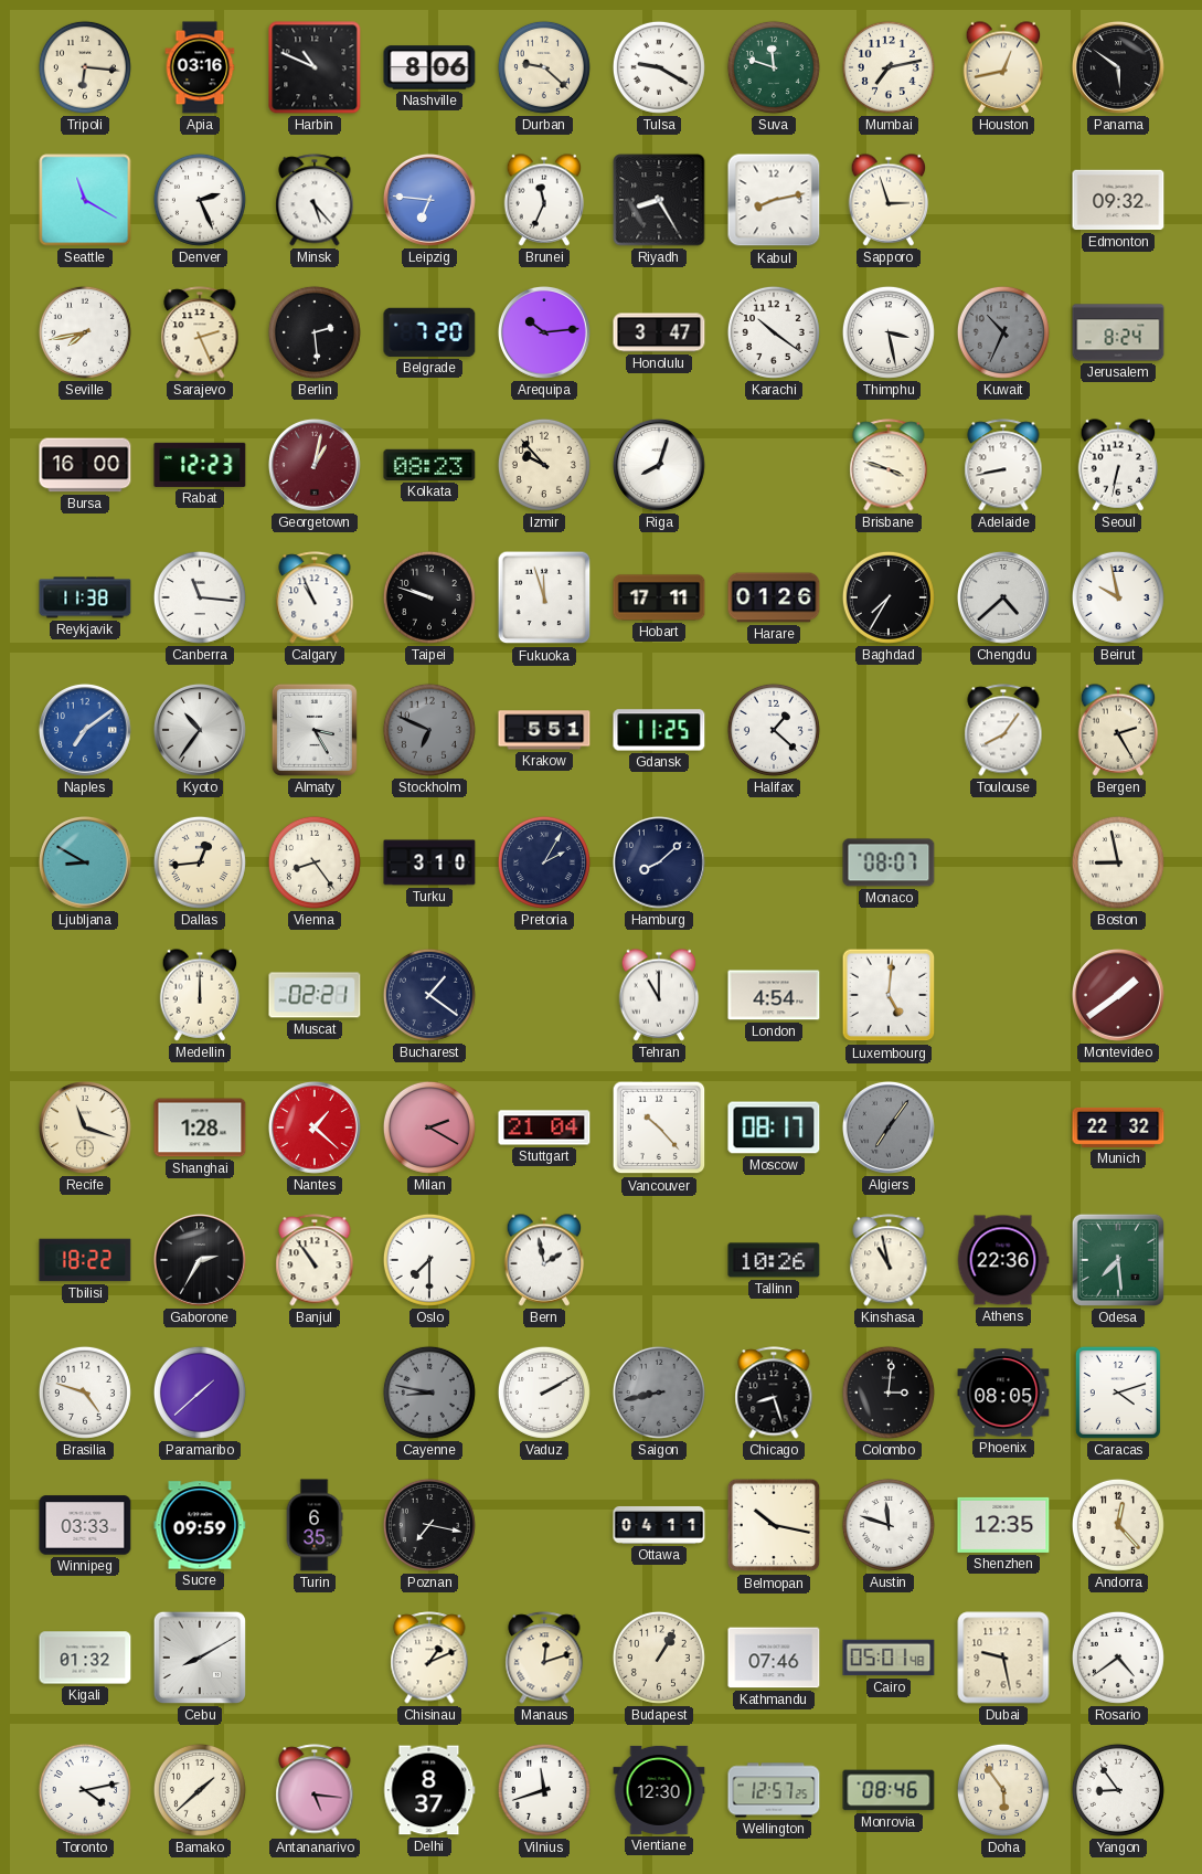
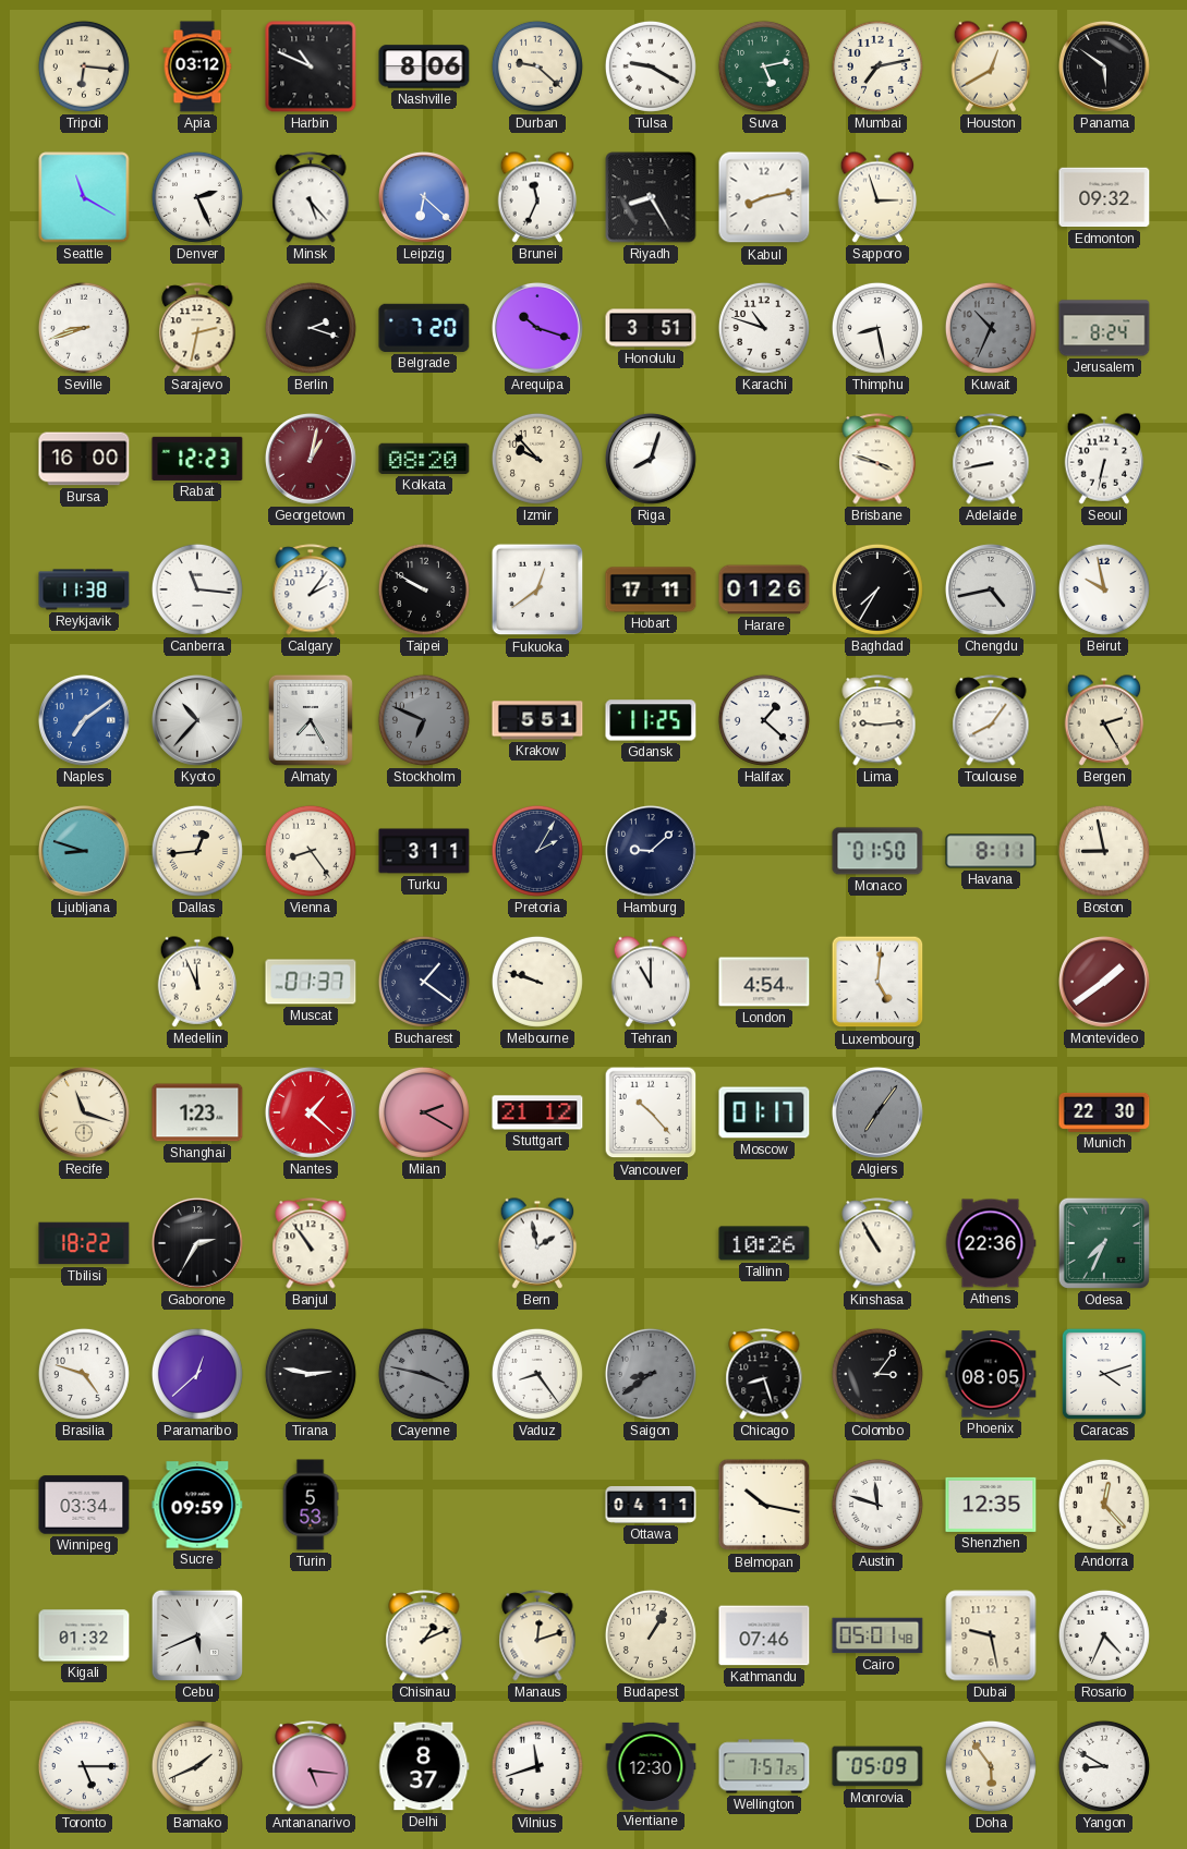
Apia: 03:16 -> 03:12
Suva: 11:48 -> 5:13
Houston: 12:43 -> 12:40
Leipzig: 6:46 -> 6:22
Seville: 7:43 -> 8:42
Sarajevo: 2:26 -> 2:32
Berlin: 2:29 -> 2:18
Arequipa: 10:14 -> 10:18
Honolulu: 3:47 -> 3:51
Karachi: 10:21 -> 10:48
Thimphu: 3:28 -> 8:28
Kolkata: 08:23 -> 08:20
Calgary: 10:56 -> 2:06
Taipei: 9:48 -> 9:50
Fukuoka: 11:57 -> 12:39
Chengdu: 4:38 -> 4:43
Kyoto: 10:36 -> 10:37
Almaty: 3:25 -> 7:25
Lima: none -> 9:14
Ljubljana: 8:50 -> 8:48
Turku: 3:10 -> 3:11
Hamburg: 8:08 -> 9:08
Monaco: 08:07 -> 01:50
Havana: none -> 8:11
Medellin: 12:00 -> 11:56
Muscat: 02:21 -> 01:37
Melbourne: none -> 9:48
Shanghai: 1:28 -> 1:23
Stuttgart: 21:04 -> 21:12
Moscow: 08:17 -> 01:17
Munich: 22:32 -> 22:30
Oslo: 7:30 -> none
Kinshasa: 10:58 -> 10:55
Odesa: 7:29 -> 7:34
Paramaribo: 1:38 -> 12:38
Tirana: none -> 2:47
Cayenne: 8:47 -> 3:47
Vaduz: 2:10 -> 8:24
Saigon: 8:43 -> 8:39
Colombo: 3:01 -> 3:06
Winnipeg: 03:33 -> 03:34
Turin: 6:35 -> 5:53
Poznan: 7:17 -> none
Cebu: 8:10 -> 5:41
Rosario: 4:39 -> 4:34
Toronto: 4:13 -> 5:15
Bamako: 1:38 -> 1:41
Wellington: 12:57 -> 7:57
Monrovia: 08:46 -> 05:09
Yangon: 8:54 -> 8:50
